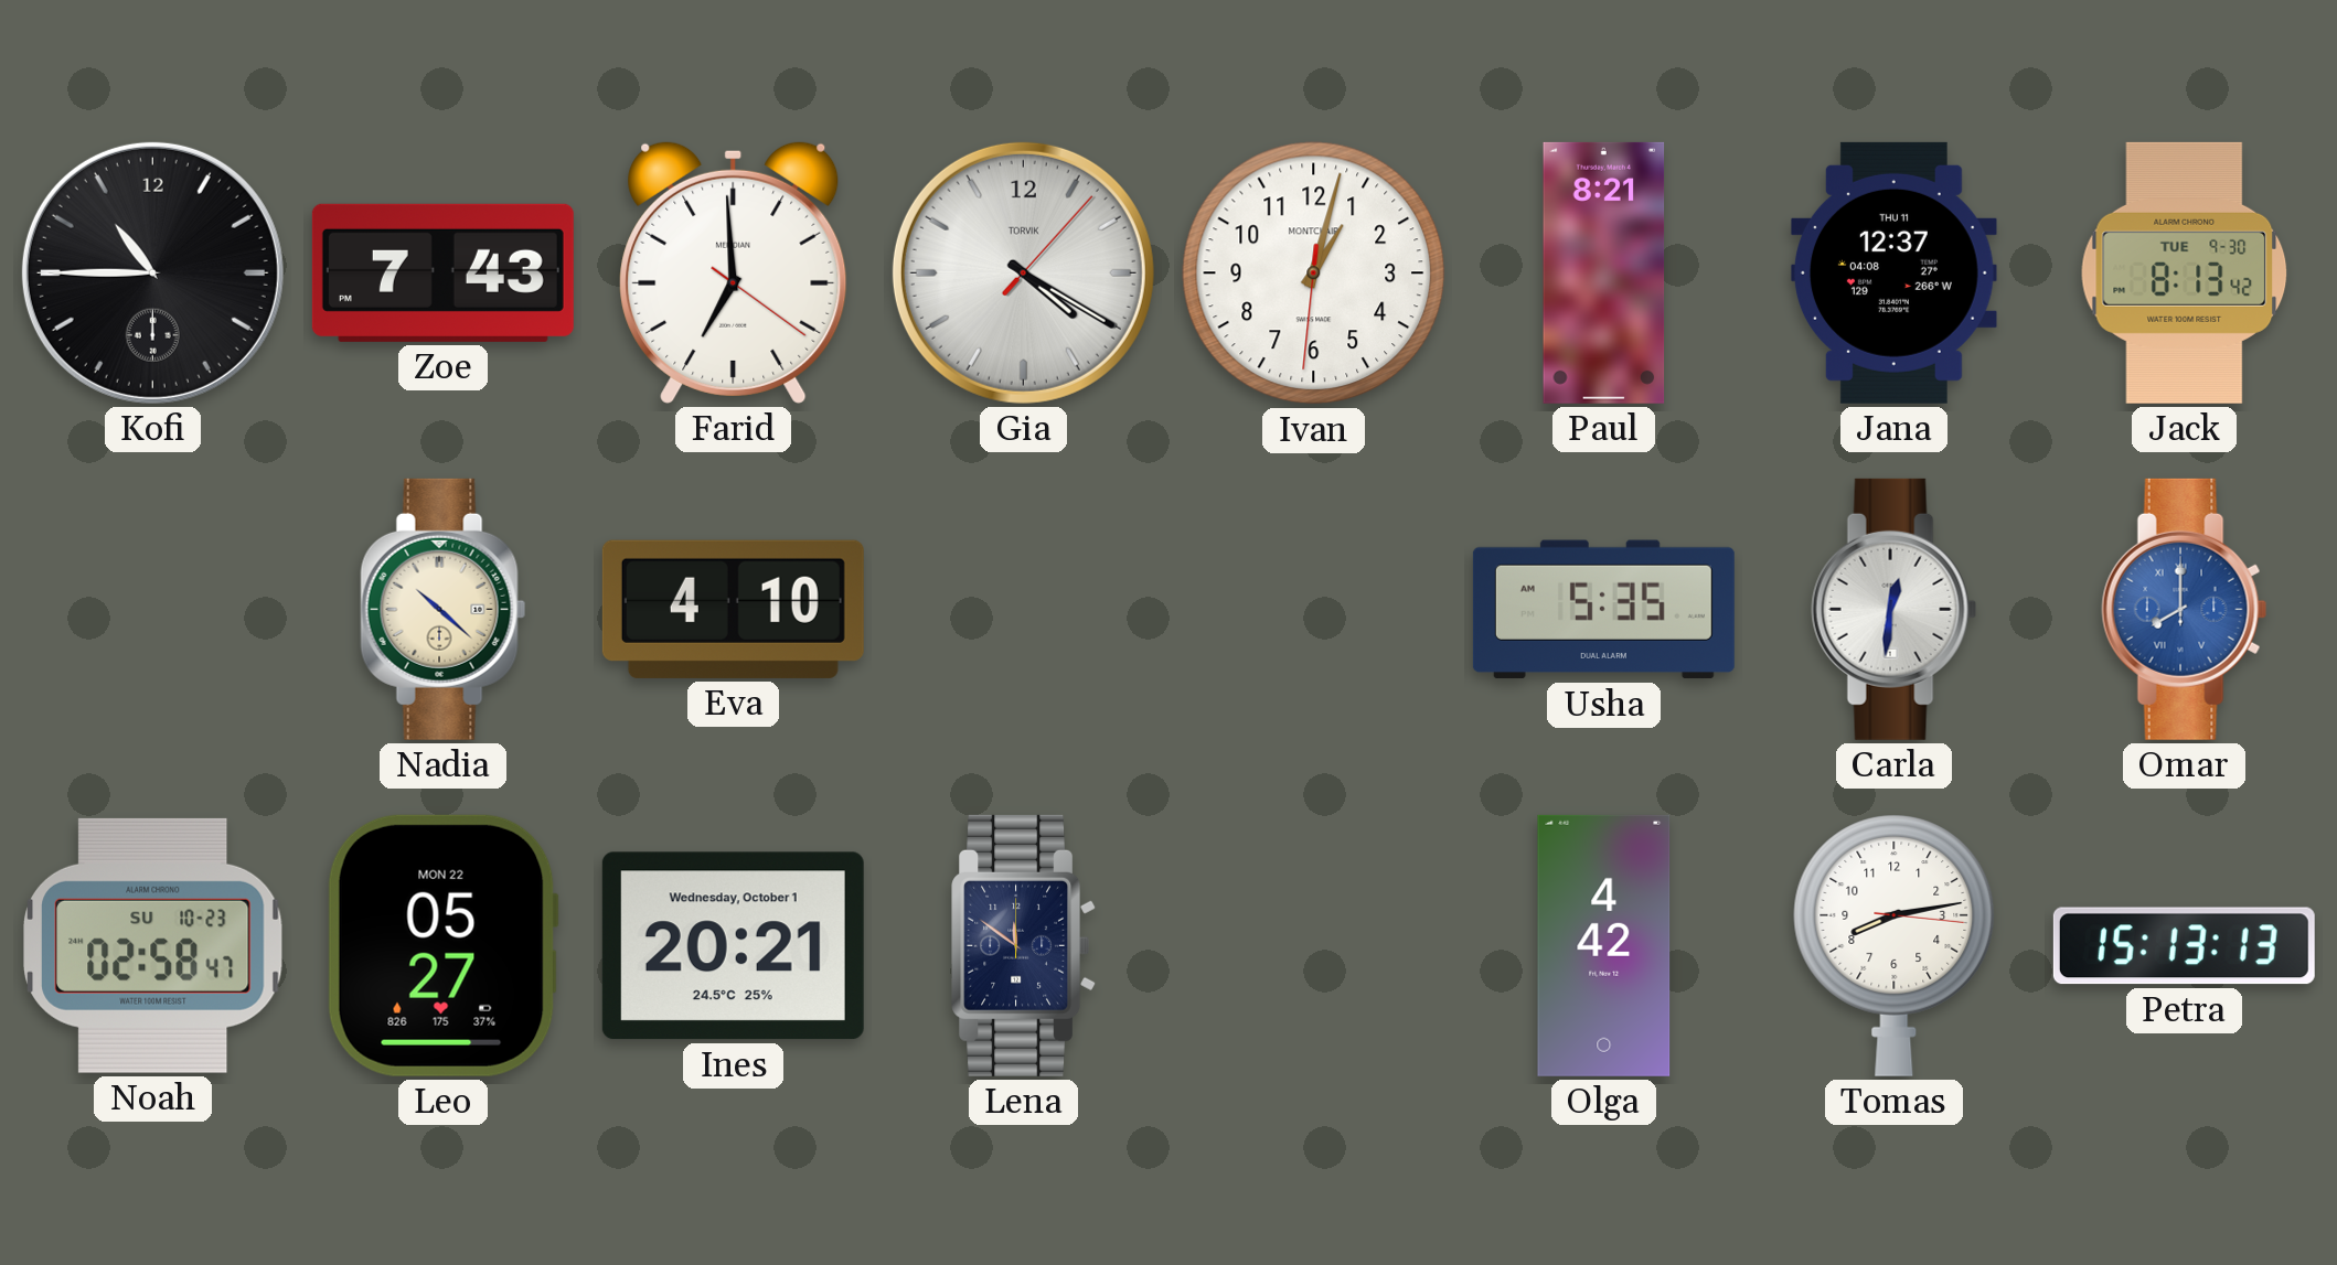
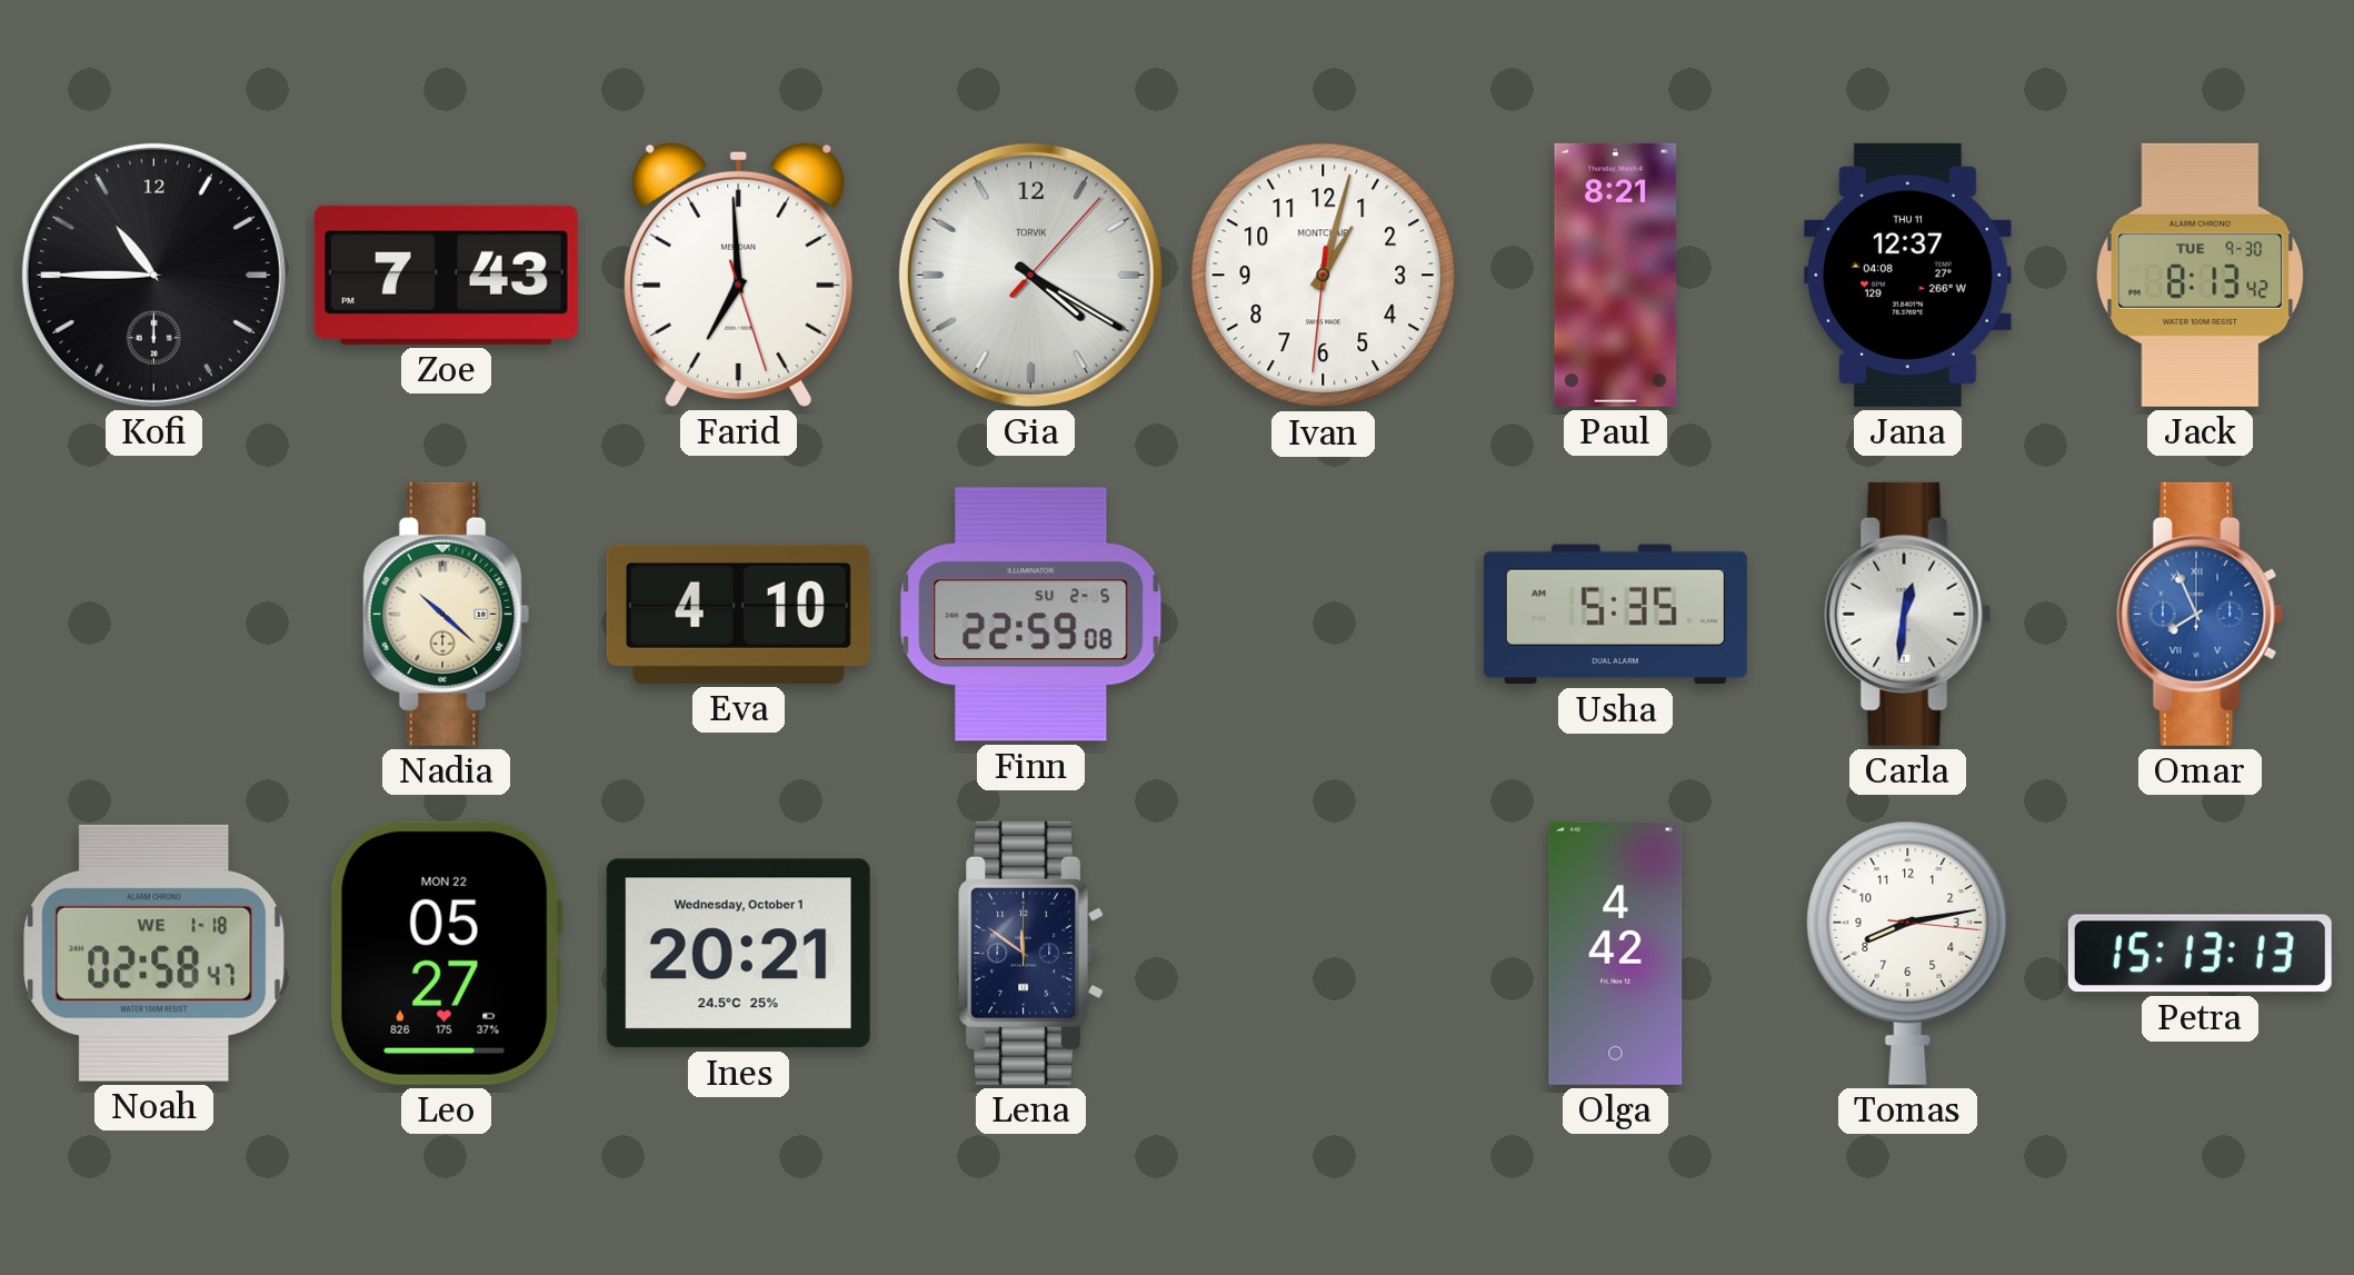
Farid: 6:59:21 -> 6:59:27
Finn: none -> 22:59
Omar: 8:00 -> 7:56
Noah date: SU 10-23 -> WE 1-18
